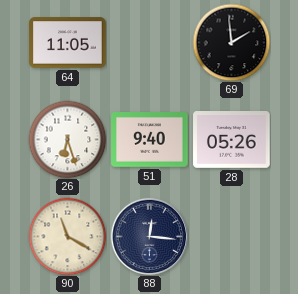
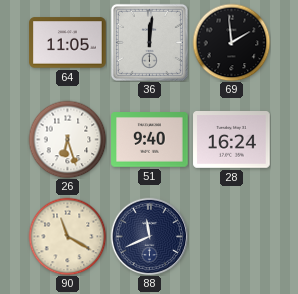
36: none -> 12:01
28: 05:26 -> 16:24
88: 12:16 -> 11:41
